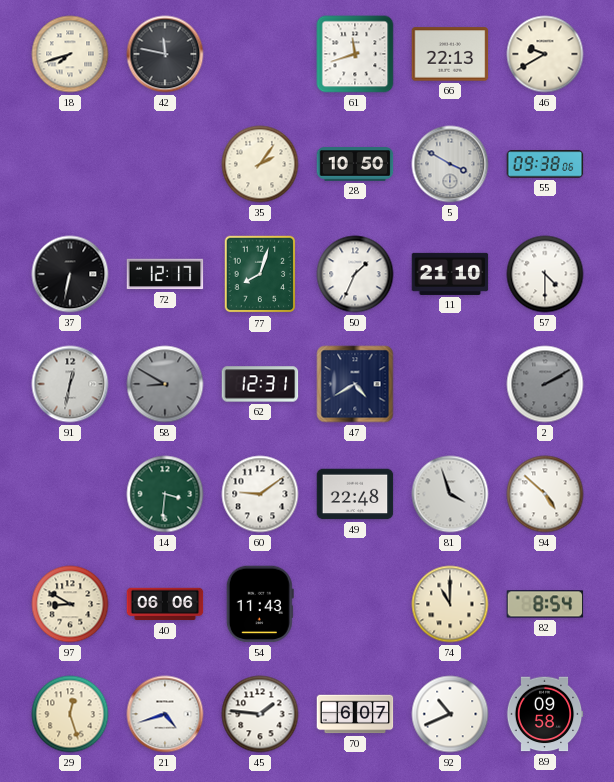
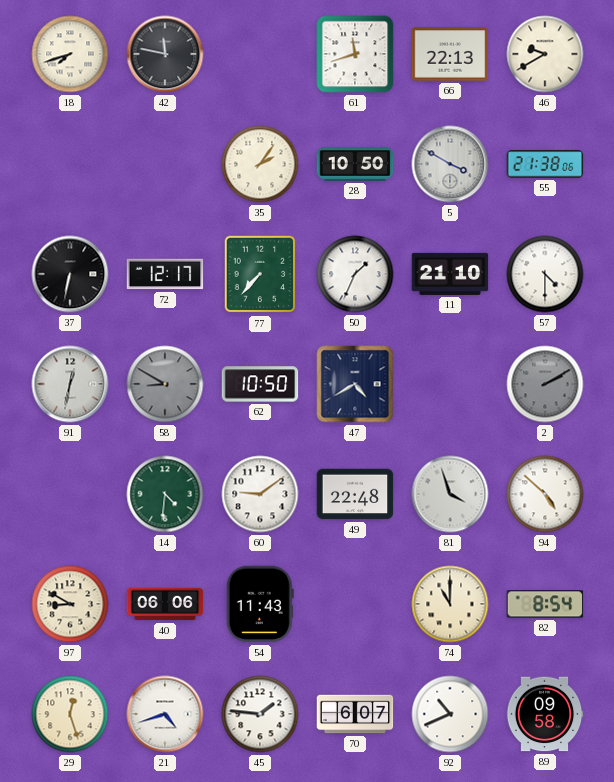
55: 09:38 -> 21:38
77: 8:03 -> 7:37
62: 12:31 -> 10:50
14: 3:31 -> 4:31
